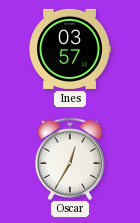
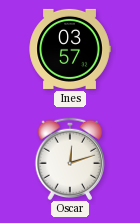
Oscar: 12:35 -> 12:12
